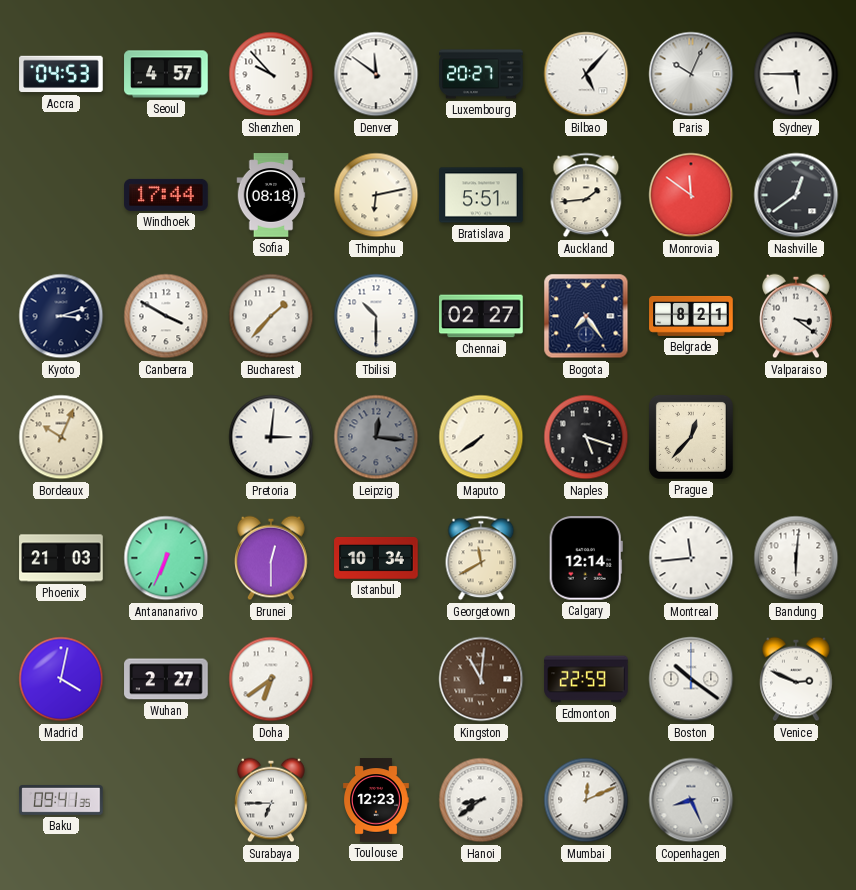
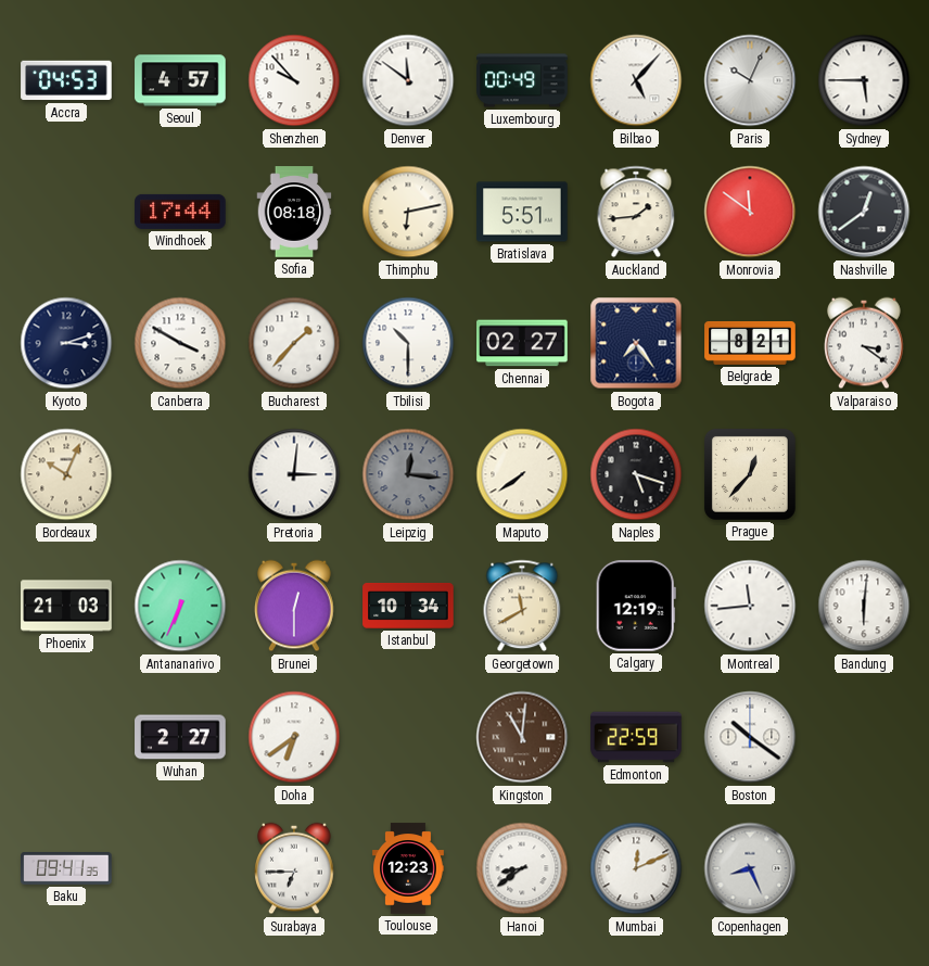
Luxembourg: 20:27 -> 00:49
Calgary: 12:14 -> 12:19
Madrid: 4:02 -> none
Venice: 2:49 -> none
